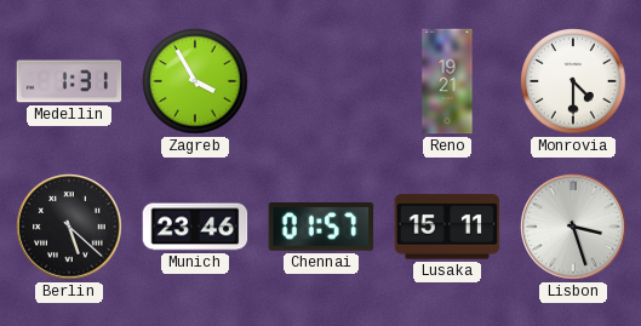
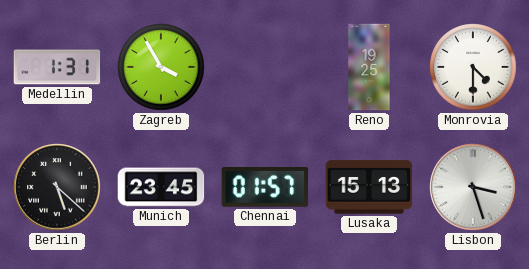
Reno: 19:21 -> 19:25
Munich: 23:46 -> 23:45
Lusaka: 15:11 -> 15:13
